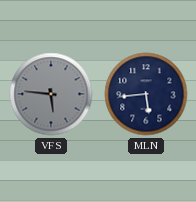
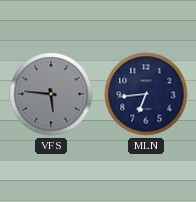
MLN: 5:44 -> 6:44
